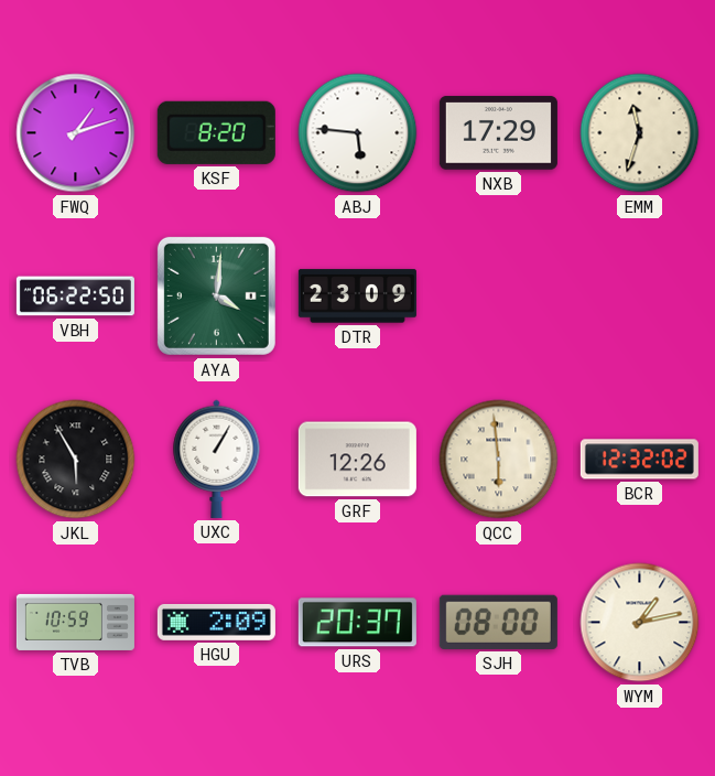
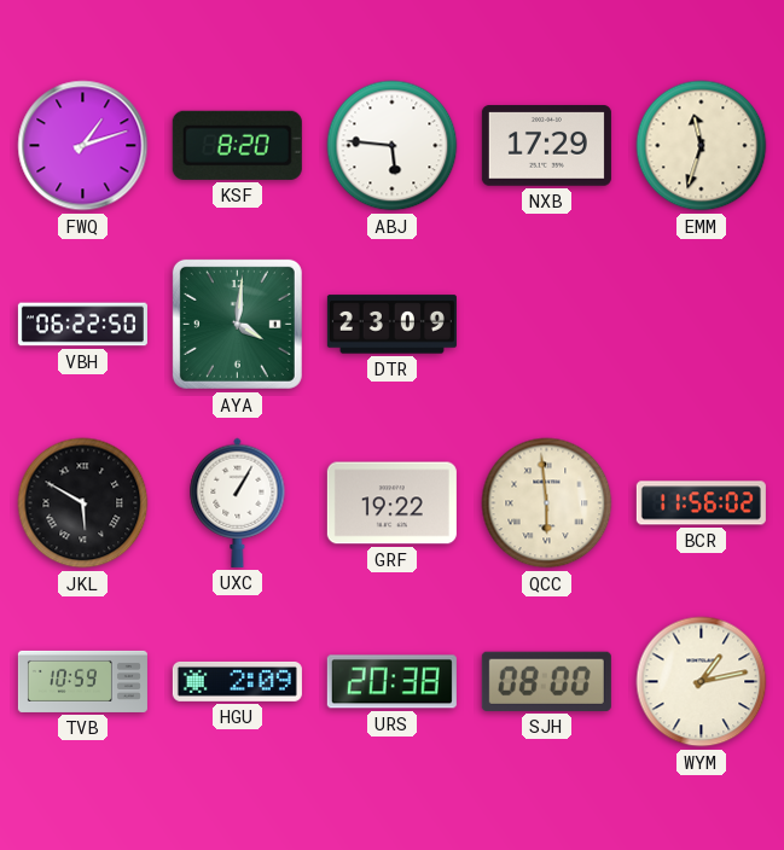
JKL: 5:55 -> 5:50
GRF: 12:26 -> 19:22
BCR: 12:32 -> 11:56
URS: 20:37 -> 20:38
